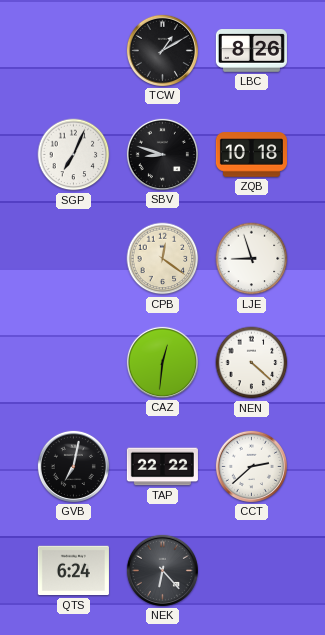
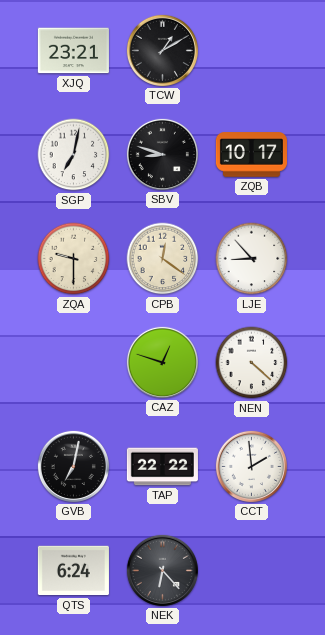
XJQ: none -> 23:21
LBC: 8:26 -> none
SGP: 7:04 -> 7:02
ZQB: 10:18 -> 10:17
ZQA: none -> 9:30
LJE: 8:57 -> 8:53
CAZ: 12:31 -> 12:48
CCT: 2:38 -> 1:59
